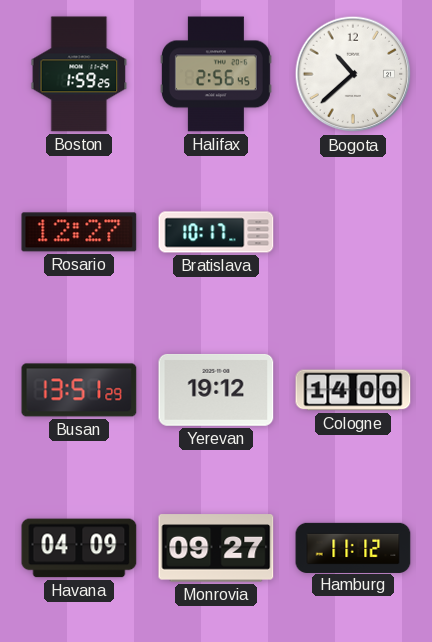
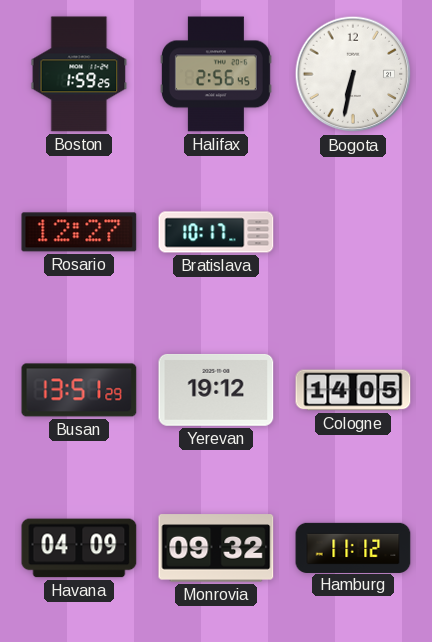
Bogota: 10:38 -> 6:32
Cologne: 14:00 -> 14:05
Monrovia: 09:27 -> 09:32
